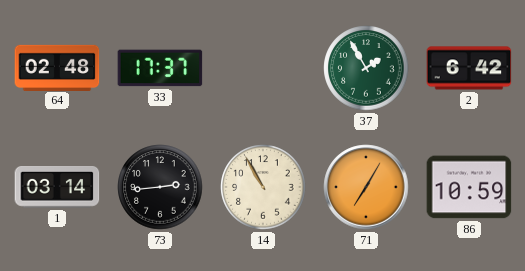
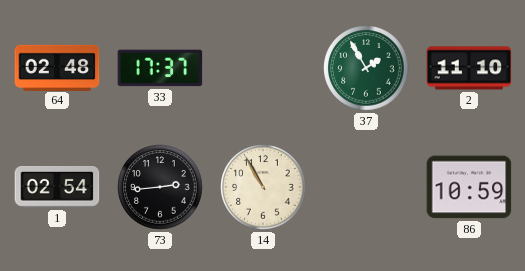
2: 6:42 -> 11:10
1: 03:14 -> 02:54
71: 7:05 -> none
